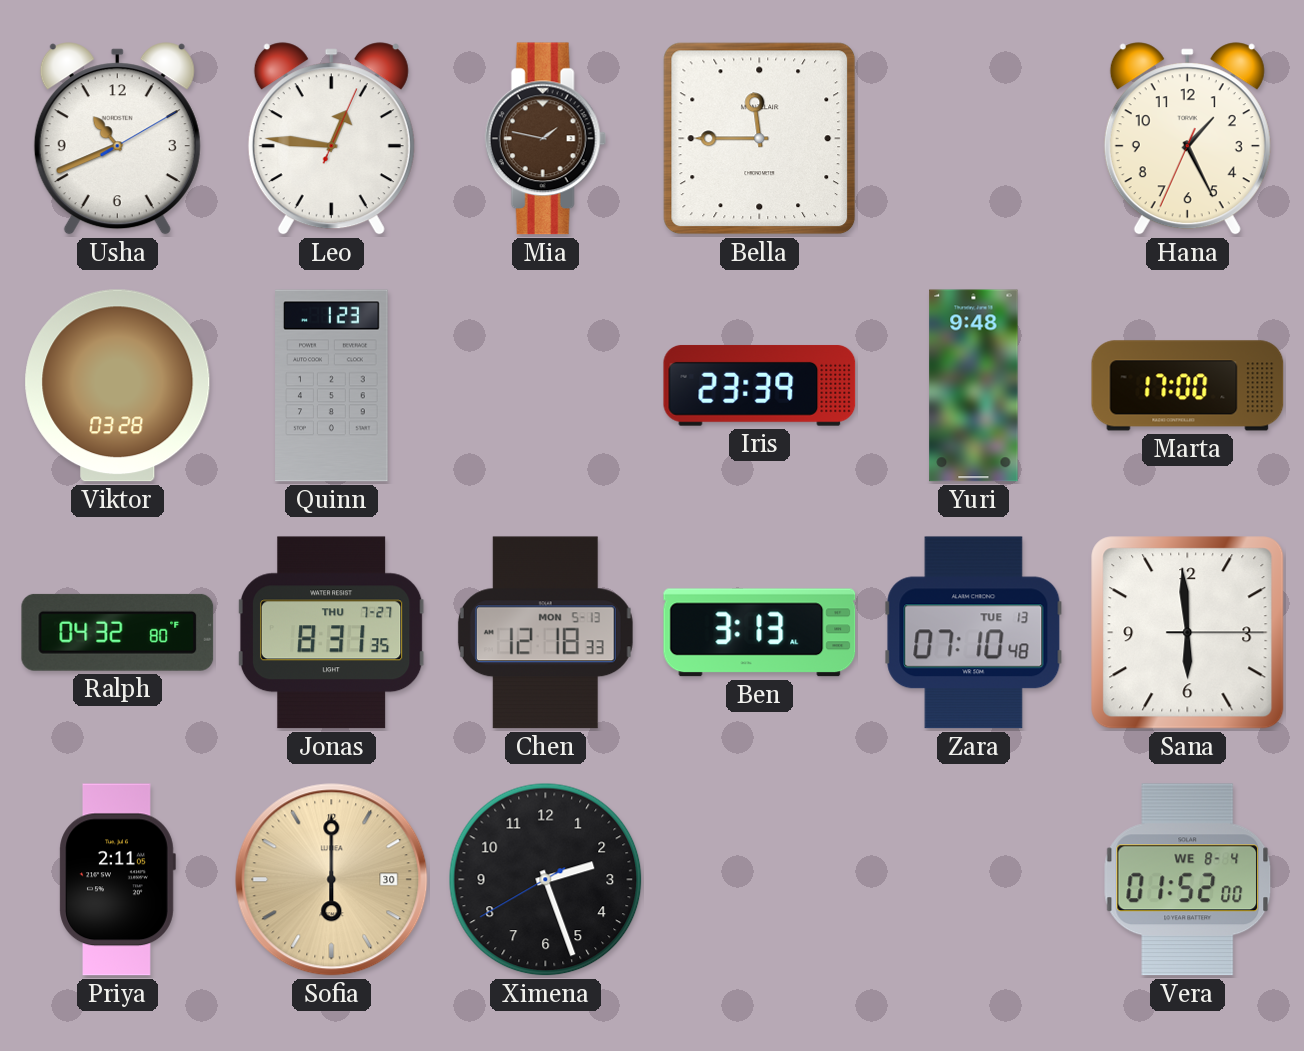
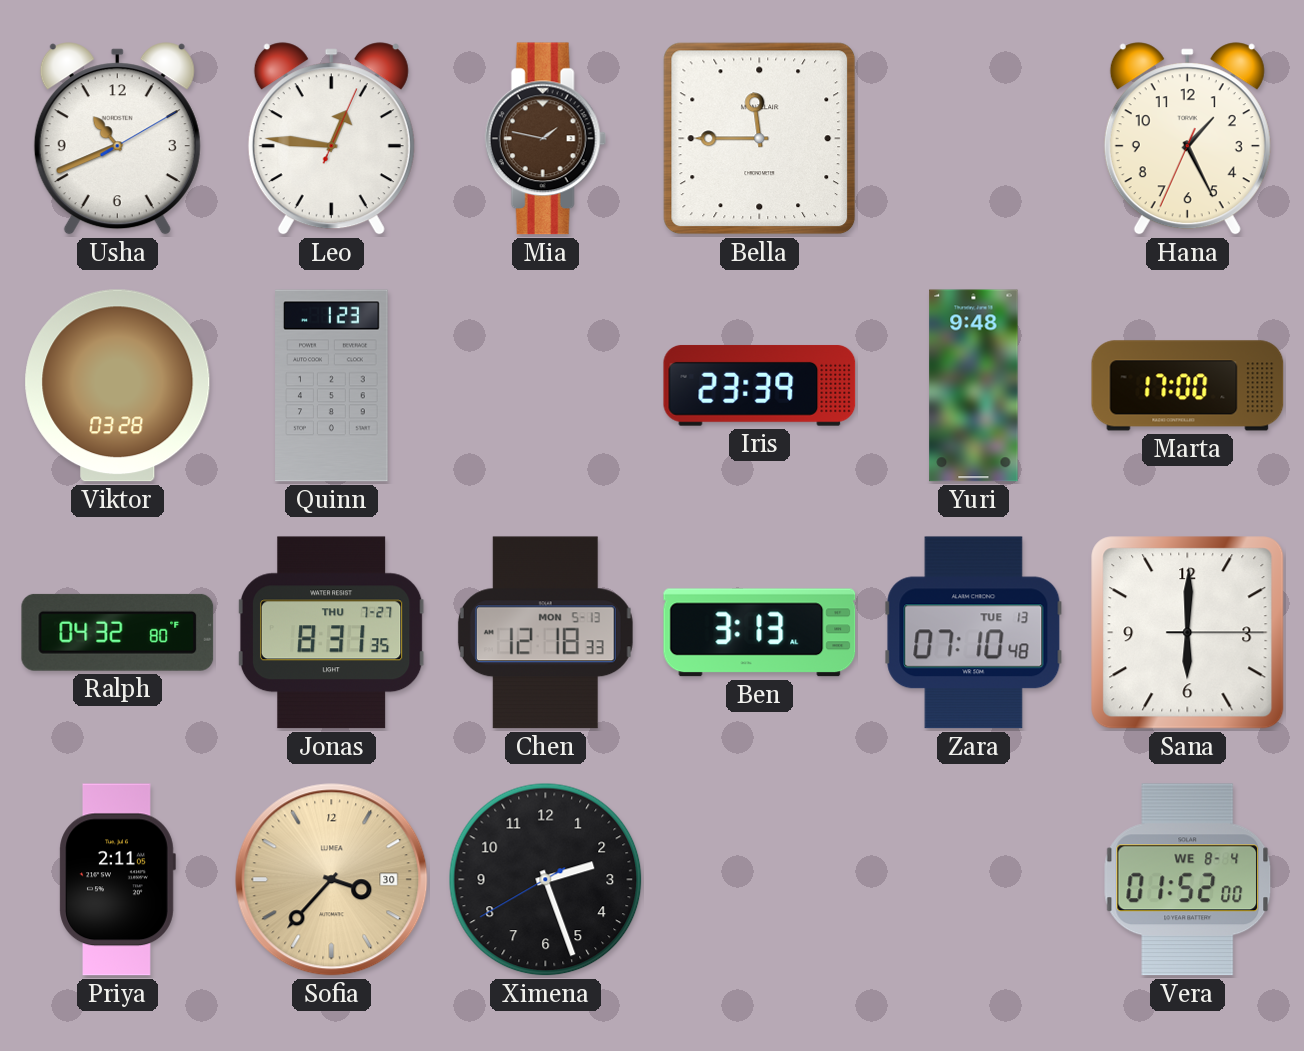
Sana: 5:59 -> 6:00
Sofia: 6:00 -> 3:37
